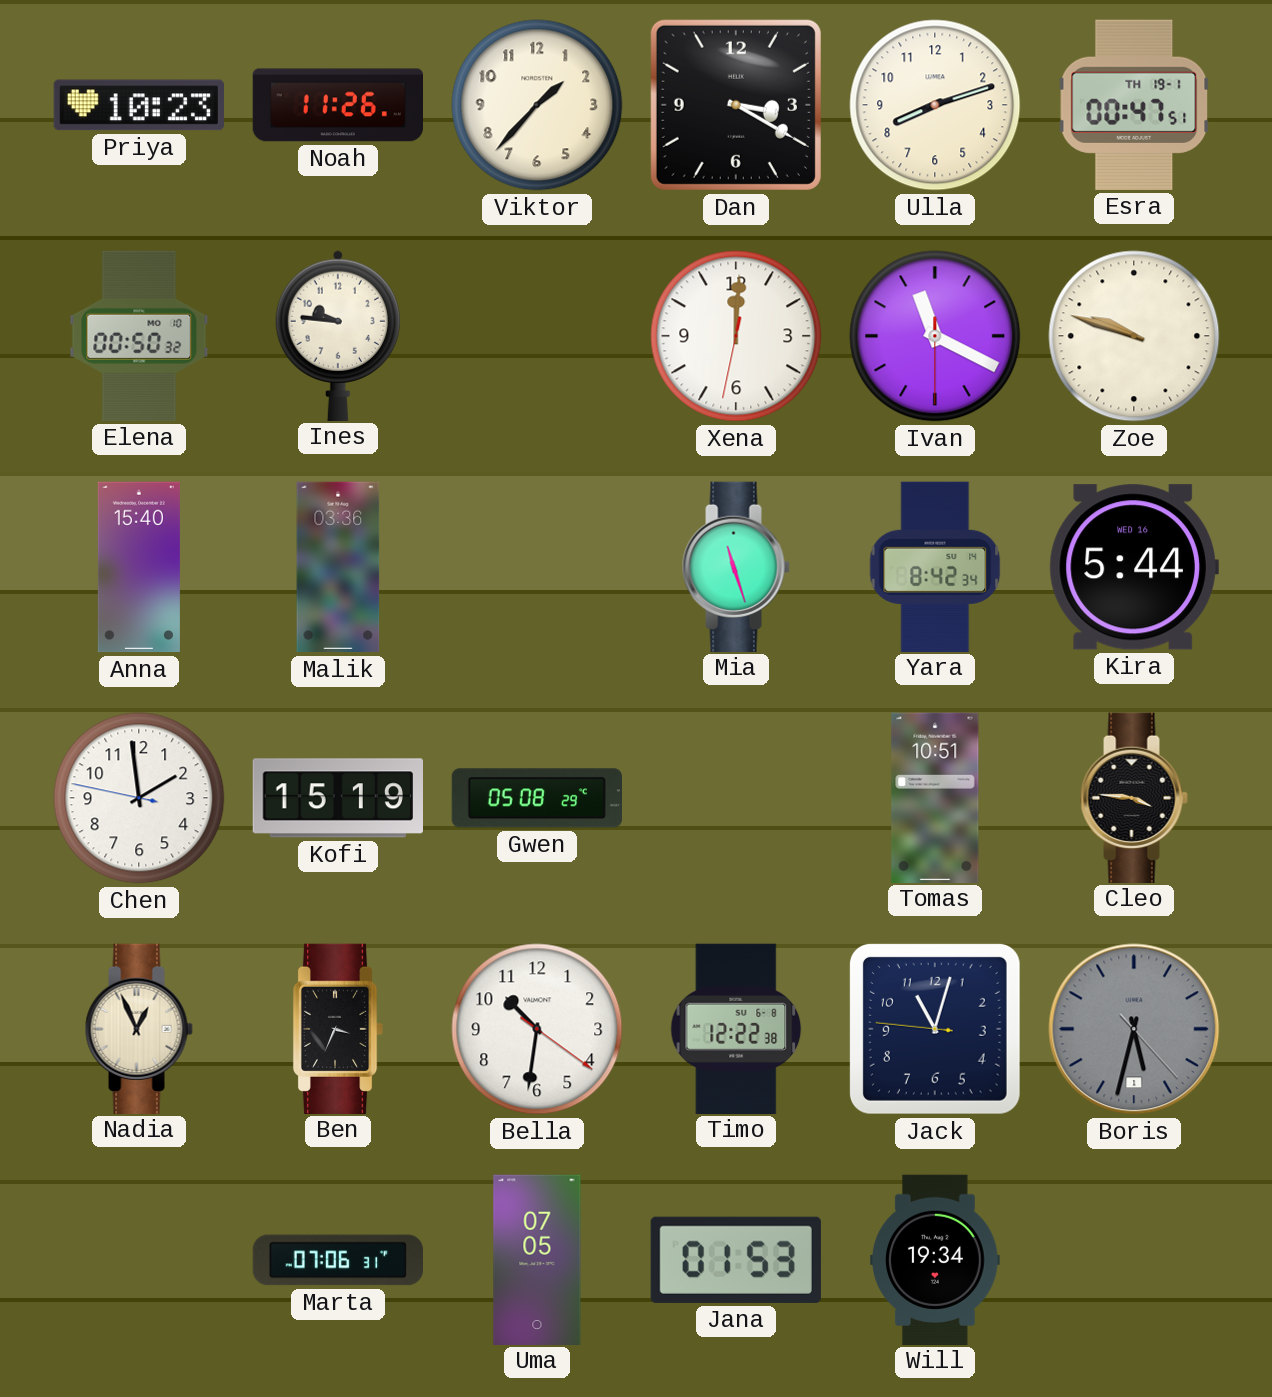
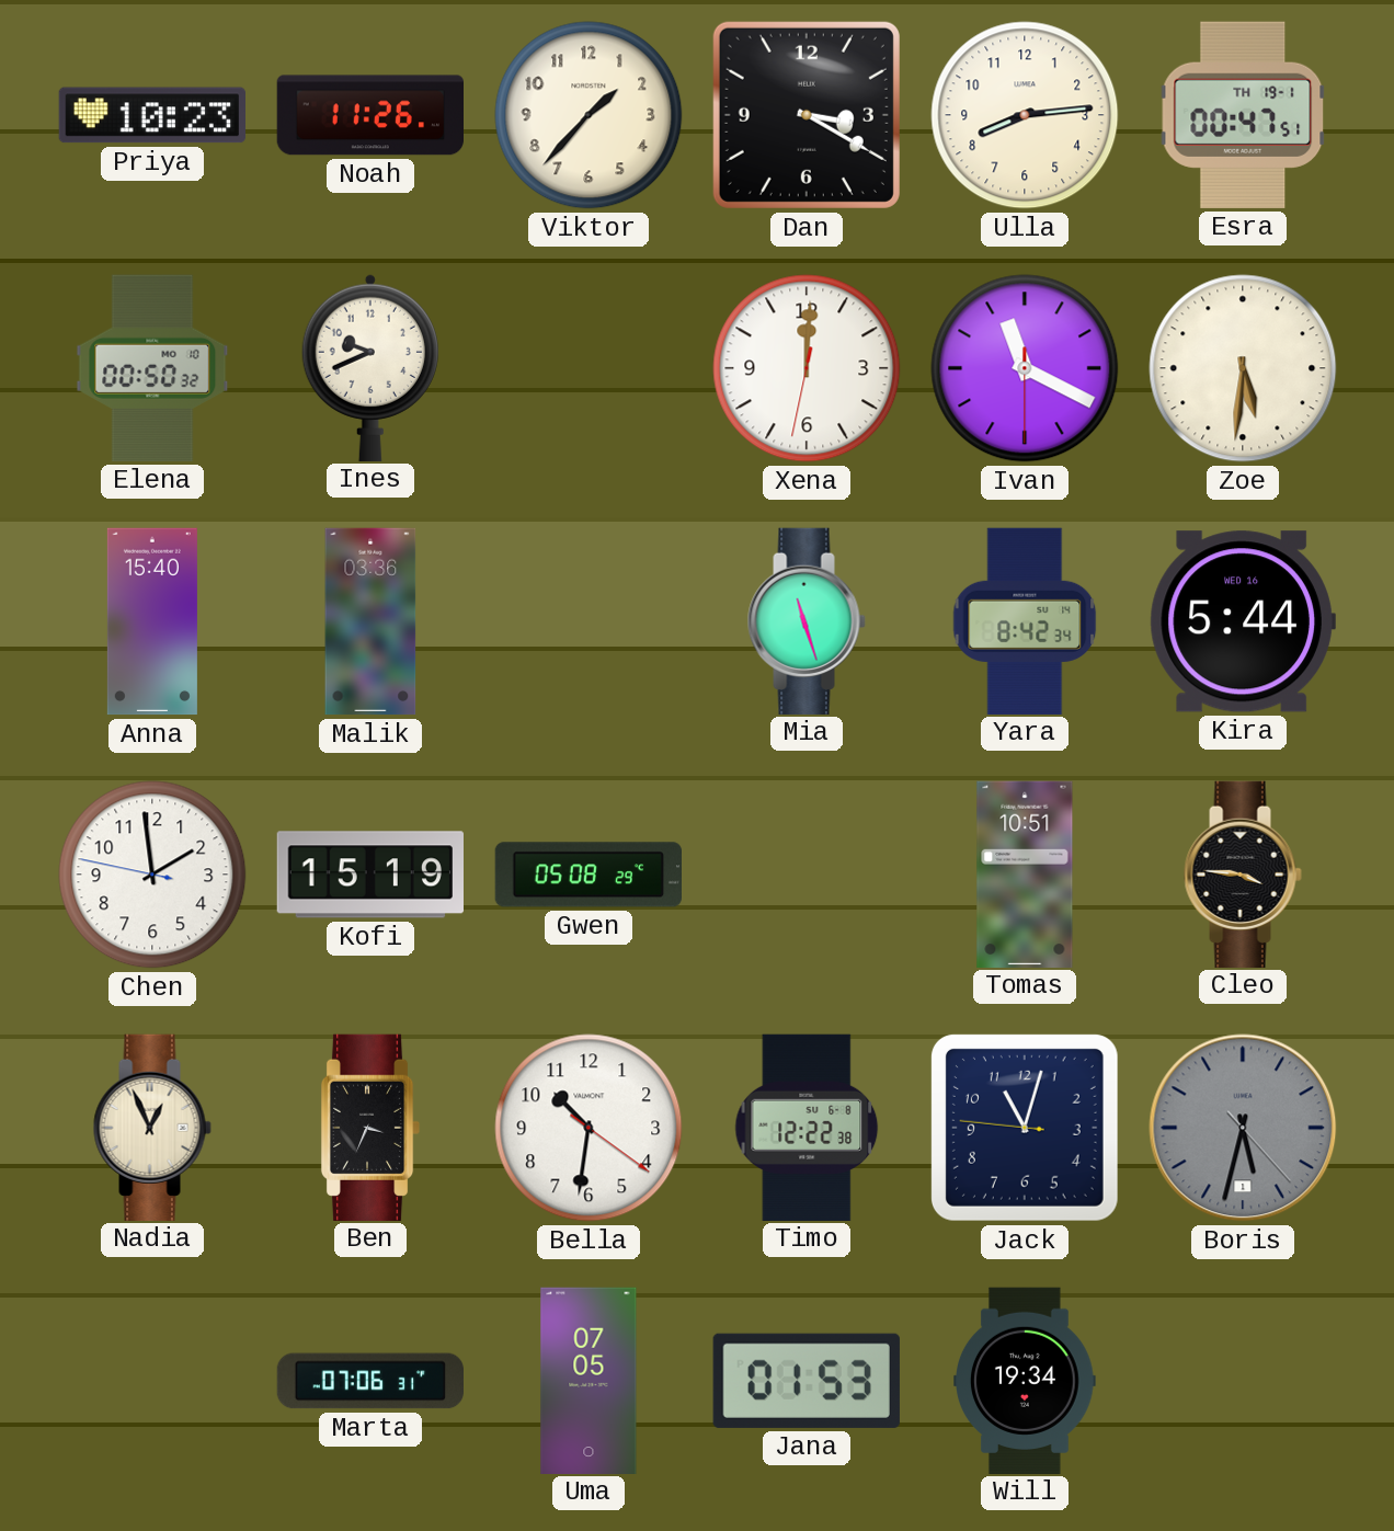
Ulla: 8:12 -> 8:14
Ines: 9:46 -> 9:41
Zoe: 9:48 -> 5:31
